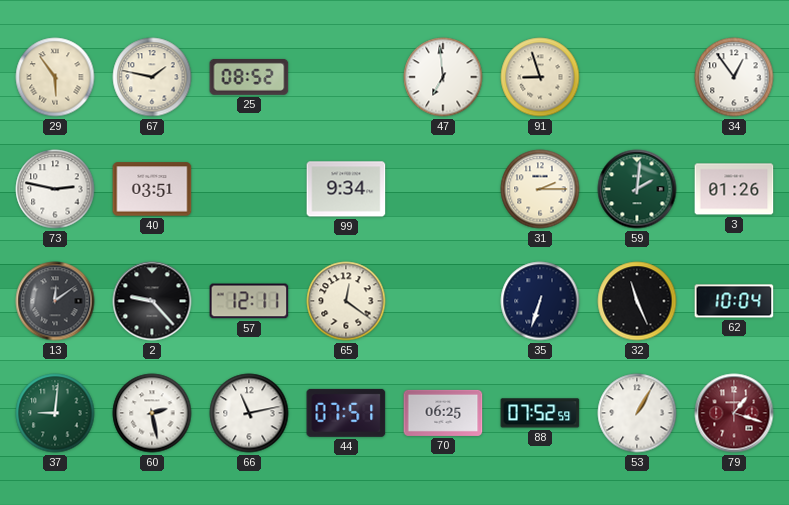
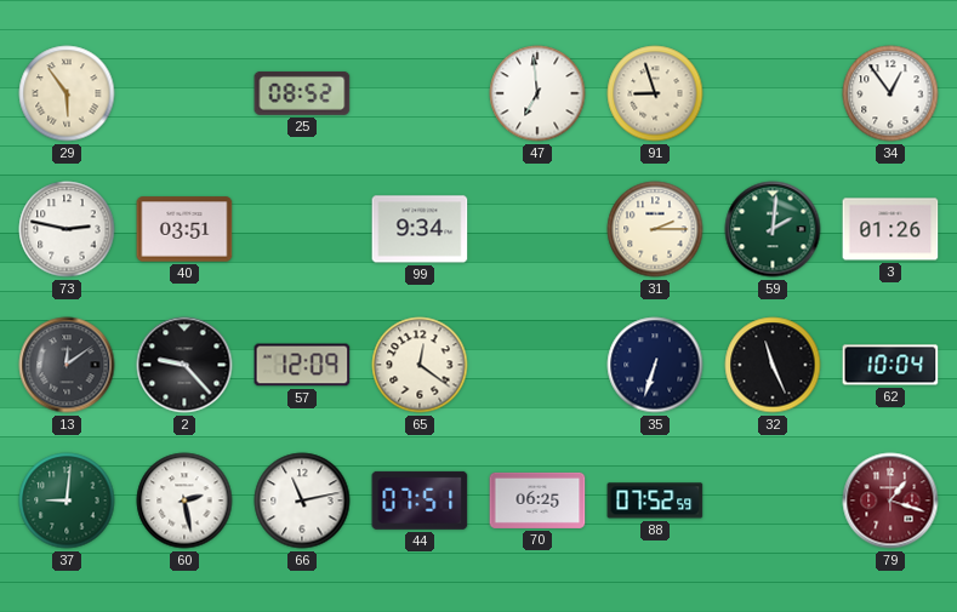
67: 1:47 -> none
57: 12:11 -> 12:09
53: 1:05 -> none
